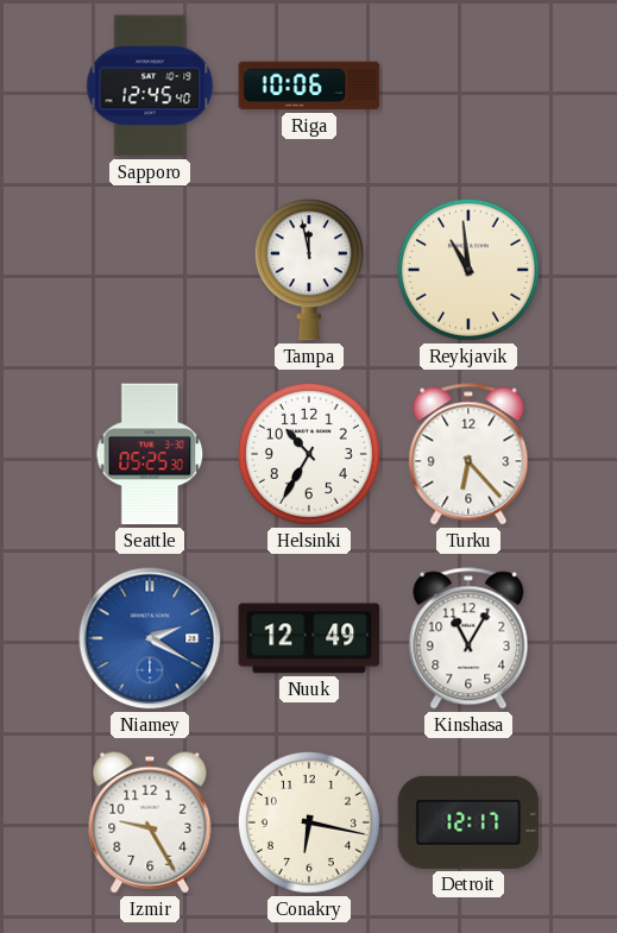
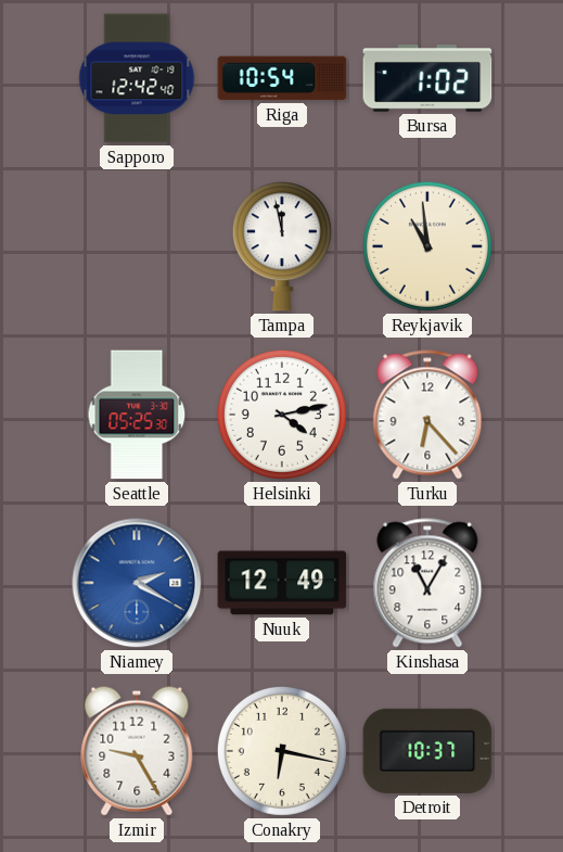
Sapporo: 12:45 -> 12:42
Riga: 10:06 -> 10:54
Bursa: none -> 1:02
Helsinki: 10:35 -> 4:13
Detroit: 12:17 -> 10:37
